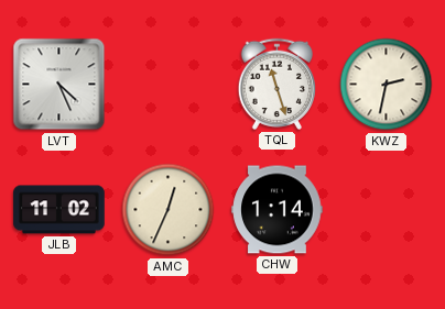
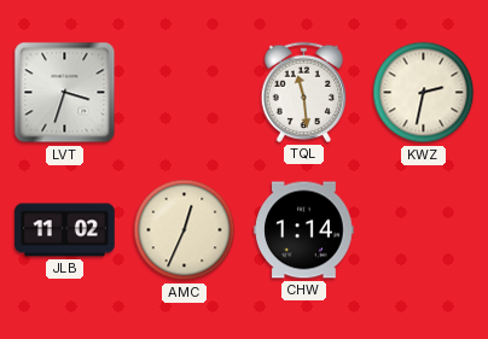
LVT: 4:26 -> 3:33
TQL: 11:27 -> 11:29
